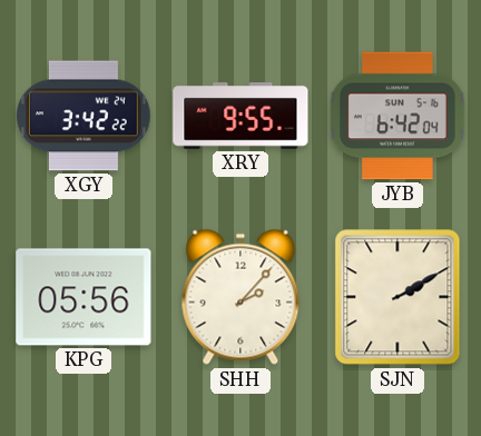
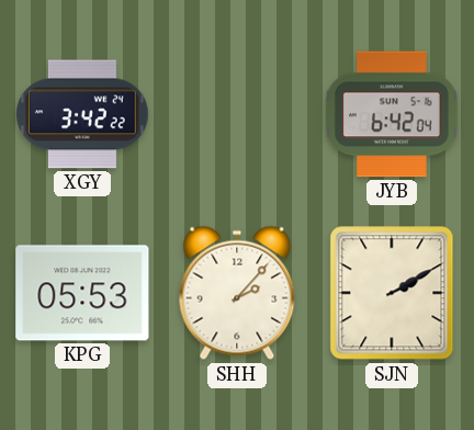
XRY: 9:55 -> none
KPG: 05:56 -> 05:53
